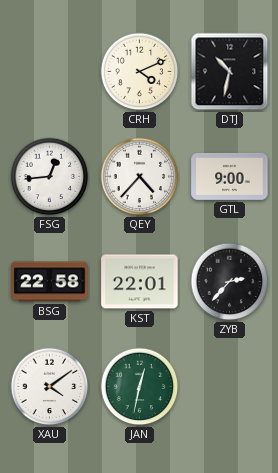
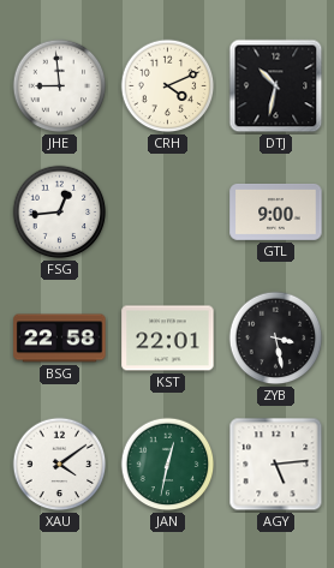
JHE: none -> 8:59
QEY: 4:37 -> none
ZYB: 2:37 -> 3:28
AGY: none -> 5:14
